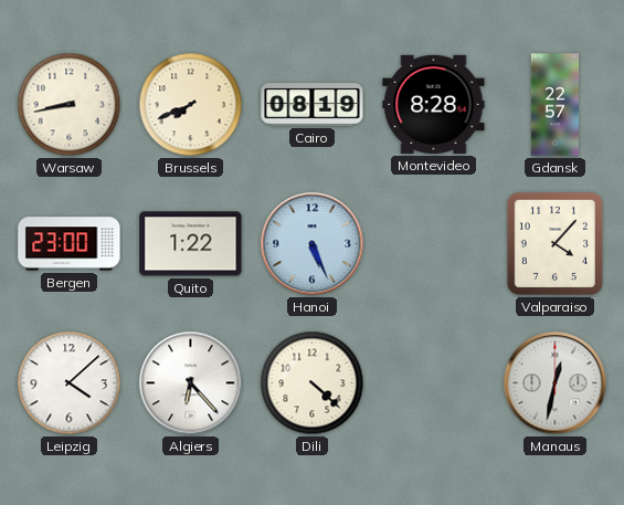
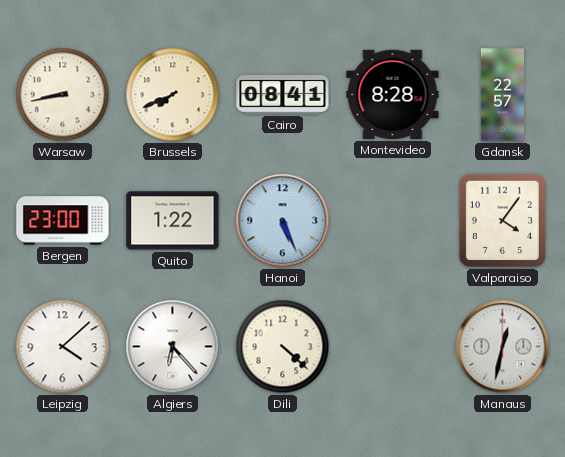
Cairo: 08:19 -> 08:41
Valparaiso: 4:07 -> 4:06
